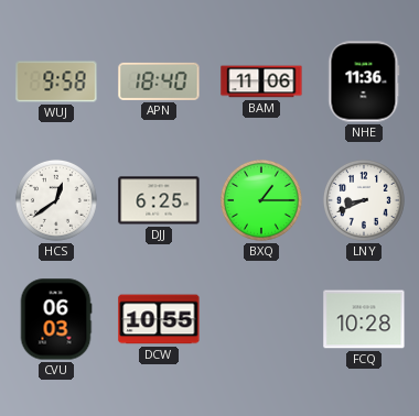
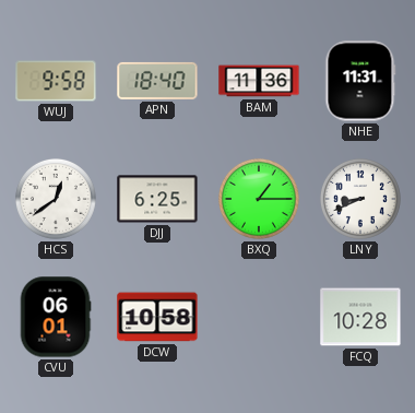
BAM: 11:06 -> 11:36
NHE: 11:36 -> 11:31
CVU: 06:03 -> 06:01
DCW: 10:55 -> 10:58
